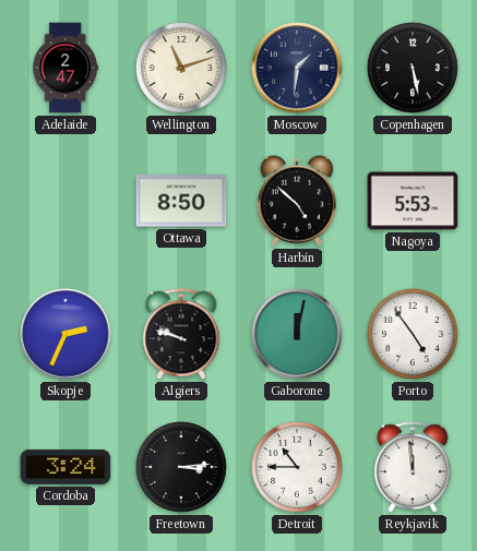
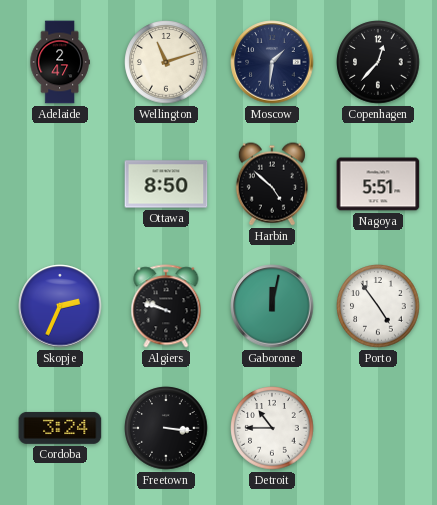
Copenhagen: 5:28 -> 12:37
Nagoya: 5:53 -> 5:51
Freetown: 3:14 -> 3:16
Reykjavik: 11:59 -> none
